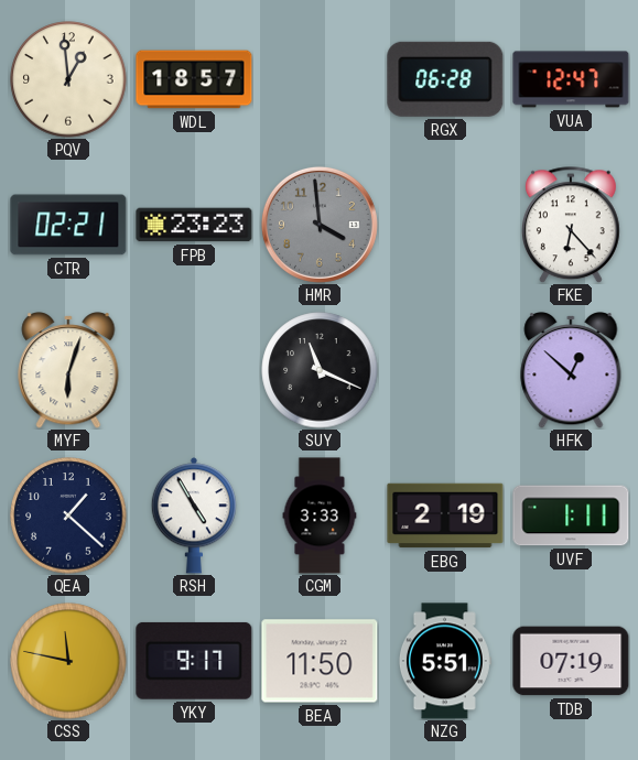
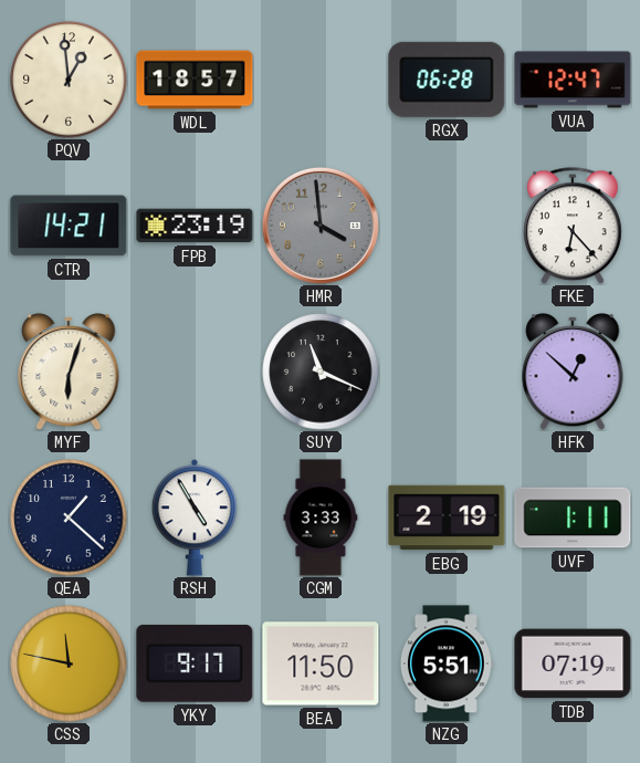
CTR: 02:21 -> 14:21
FPB: 23:23 -> 23:19
